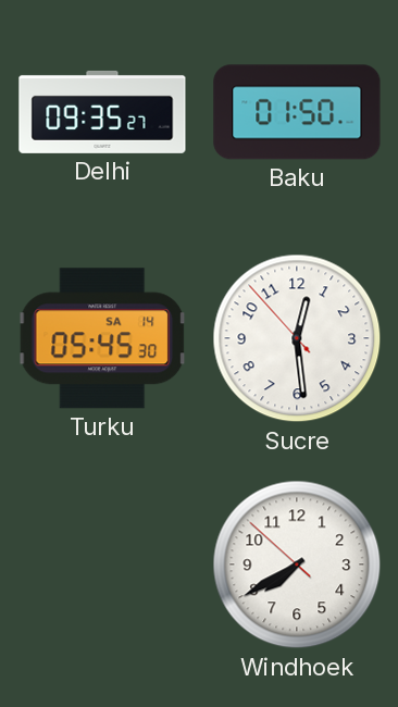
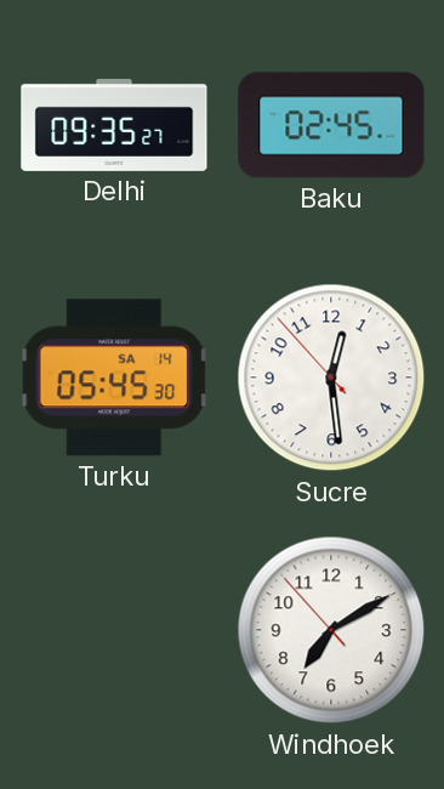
Baku: 01:50 -> 02:45
Windhoek: 7:39 -> 7:09
